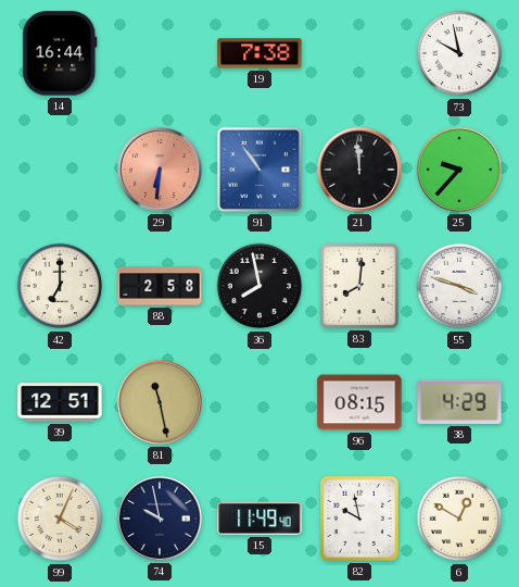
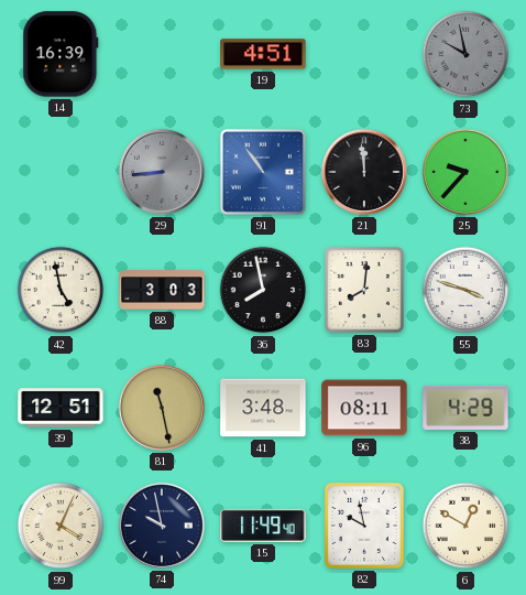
14: 16:44 -> 16:39
19: 7:38 -> 4:51
73 dial: white -> grey
29: 6:31 -> 8:44
29 dial: salmon -> grey
42: 7:00 -> 4:58
88: 2:58 -> 3:03
41: none -> 3:48
96: 08:15 -> 08:11
